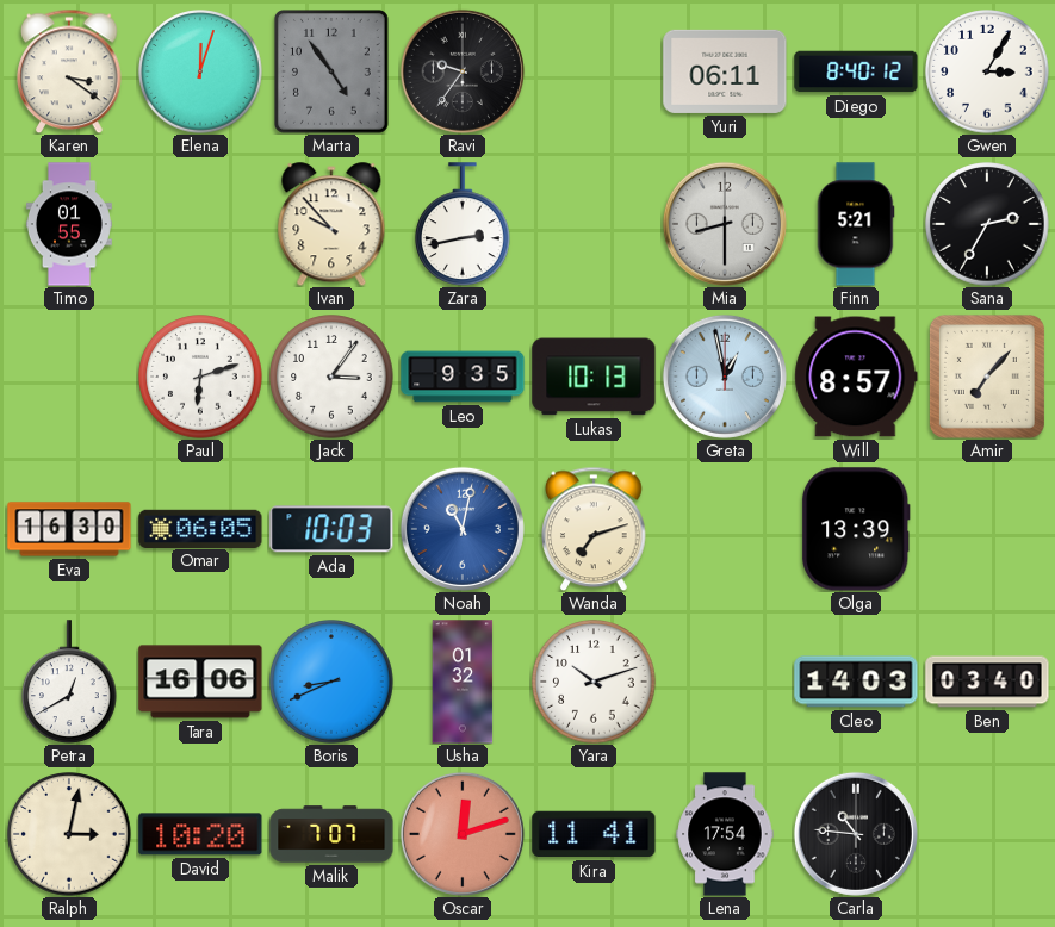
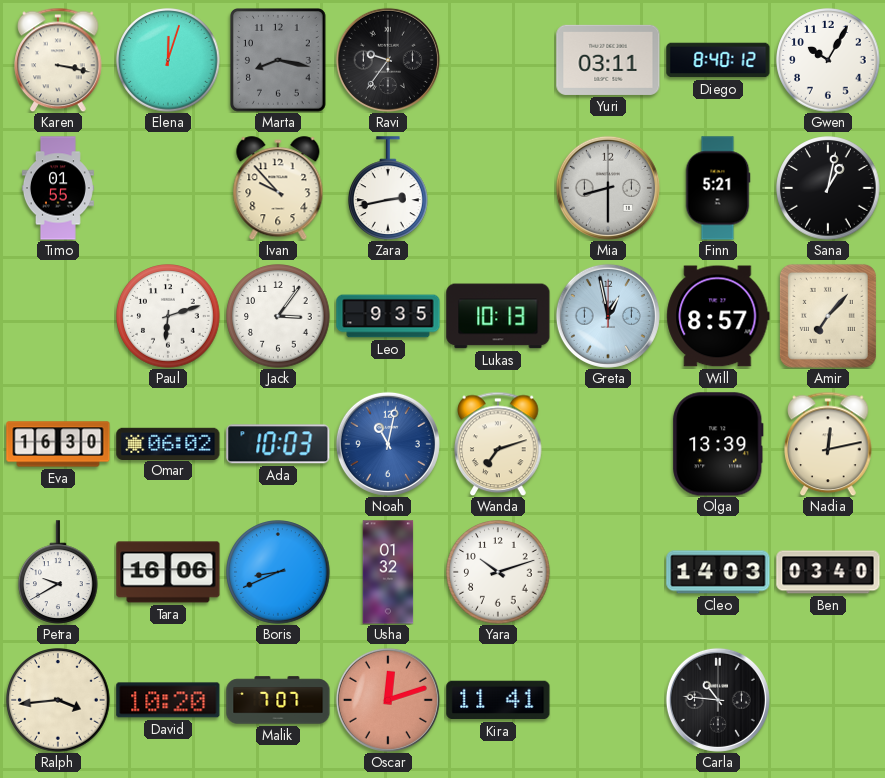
Karen: 3:21 -> 3:17
Marta: 4:54 -> 8:17
Yuri: 06:11 -> 03:11
Gwen: 3:05 -> 10:05
Sana: 2:35 -> 1:02
Omar: 06:05 -> 06:02
Nadia: none -> 12:13
Petra: 12:40 -> 9:40
Ralph: 3:02 -> 3:44
Lena: 17:54 -> none
